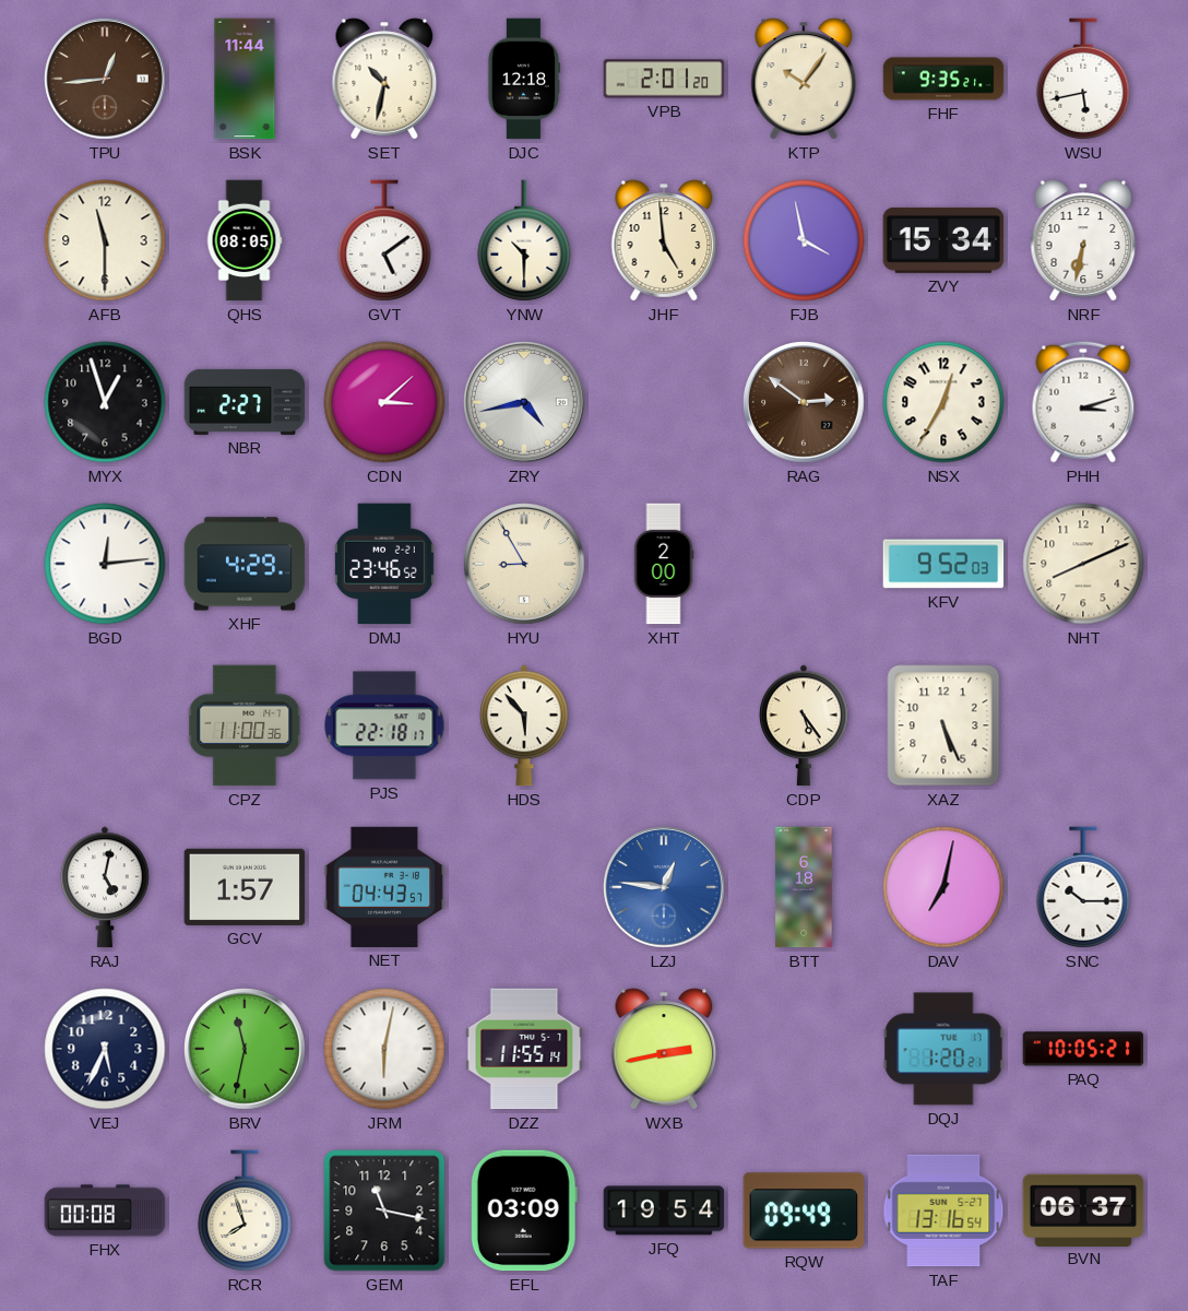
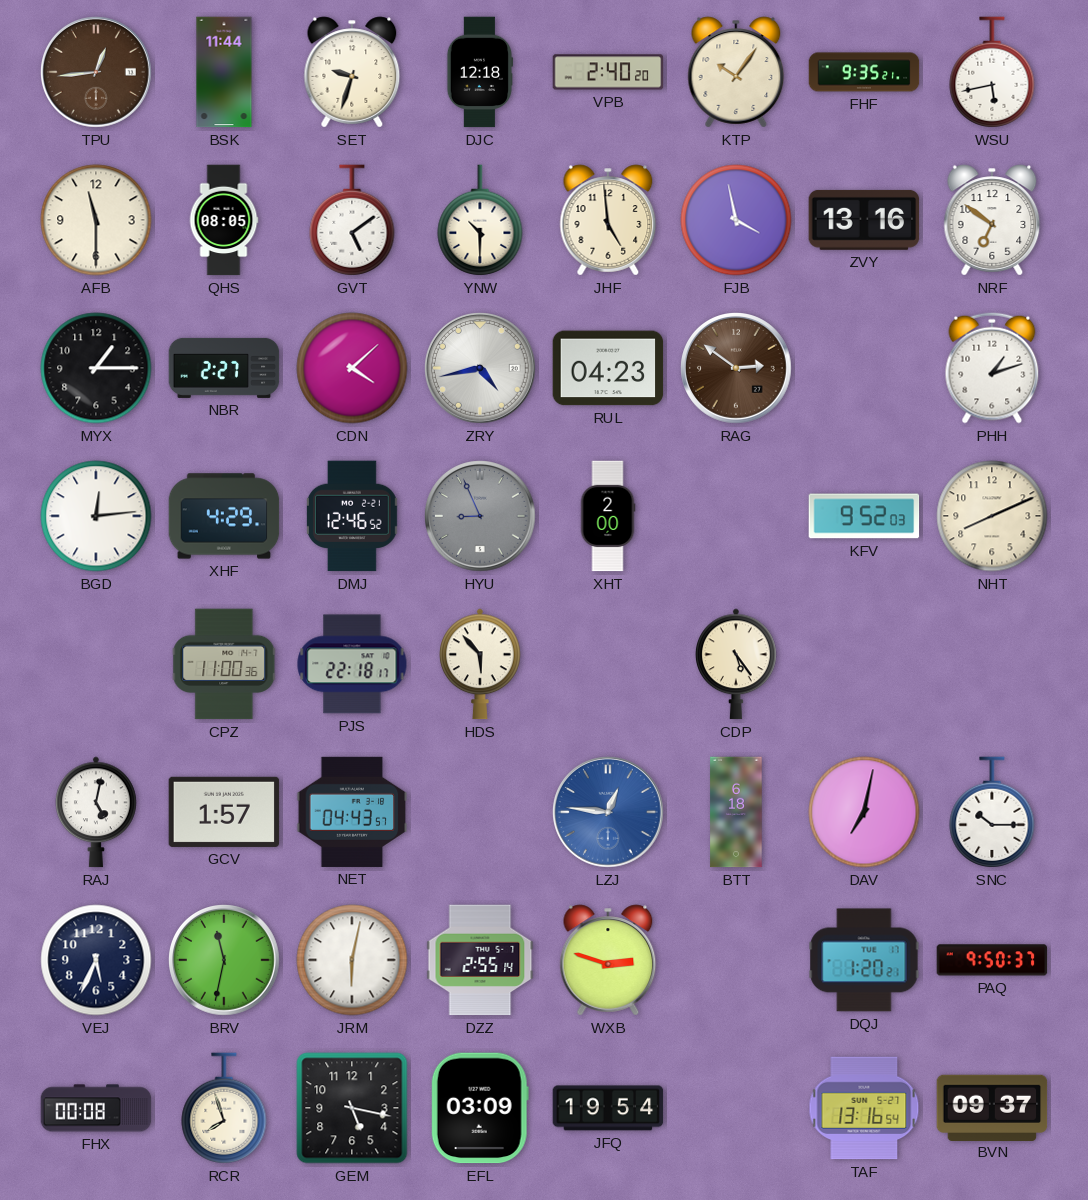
SET: 10:32 -> 9:33
VPB: 2:01 -> 2:40
ZVY: 15:34 -> 13:16
NRF: 6:32 -> 6:51
MYX: 12:57 -> 1:15
CDN: 3:08 -> 4:08
RUL: none -> 04:23
NSX: 12:35 -> none
PHH: 3:12 -> 1:12
DMJ: 23:46 -> 12:46
HYU: 8:55 -> 8:56
HYU dial: cream -> grey
XAZ: 5:26 -> none
DZZ: 11:55 -> 2:55
WXB: 2:43 -> 2:48
PAQ: 10:05 -> 9:50
GEM: 11:17 -> 5:17
RQW: 09:49 -> none
BVN: 06:37 -> 09:37
